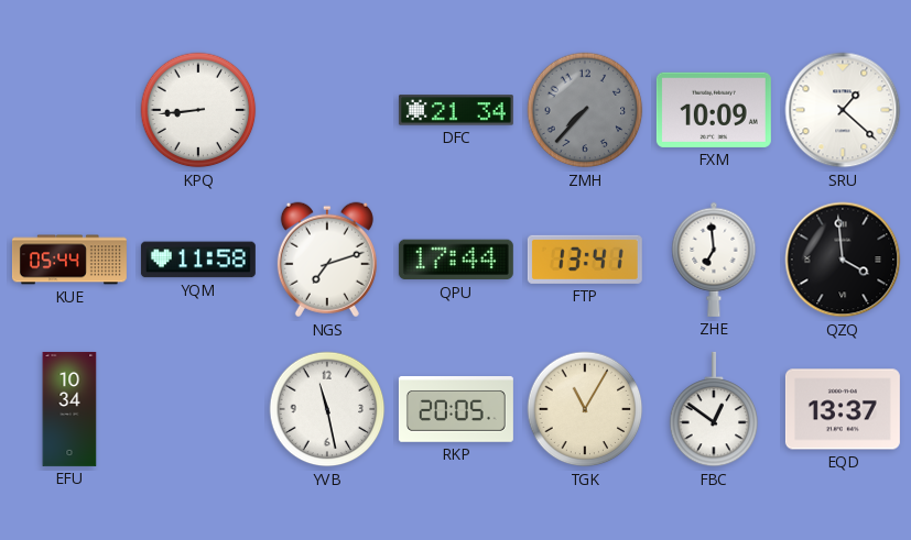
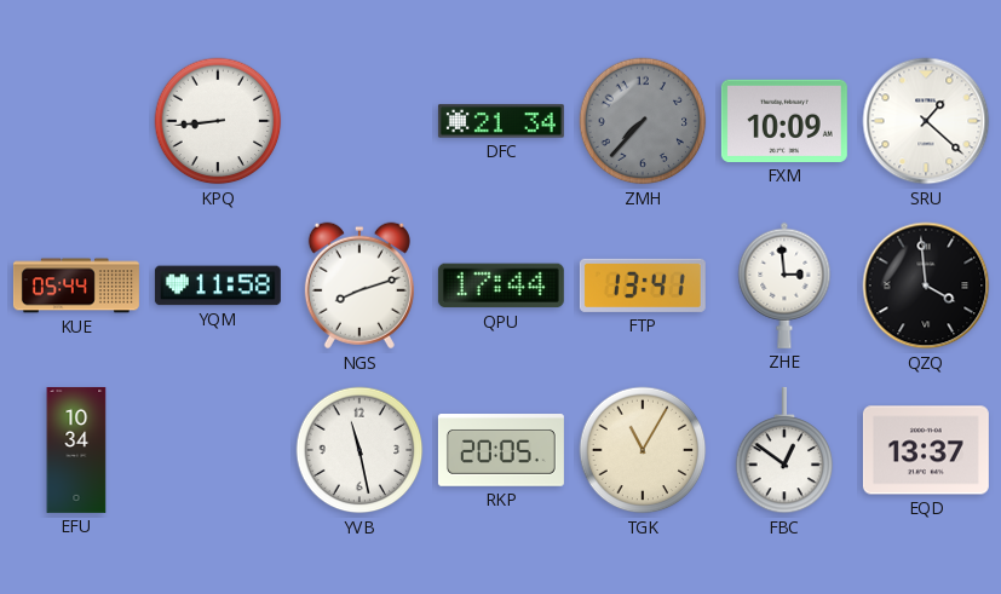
NGS: 7:12 -> 8:12
ZHE: 6:59 -> 2:59
